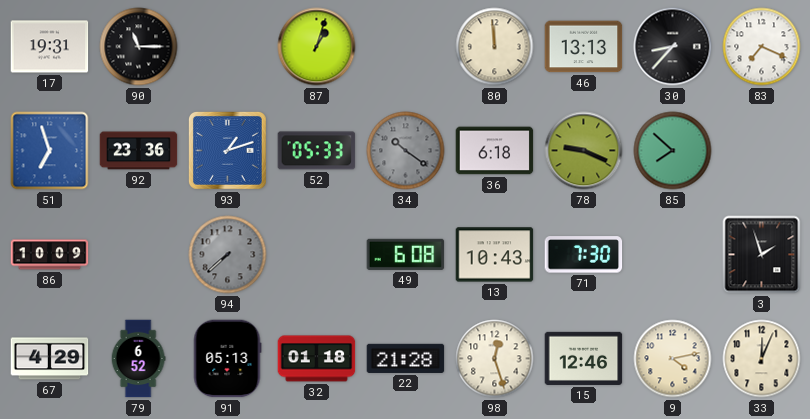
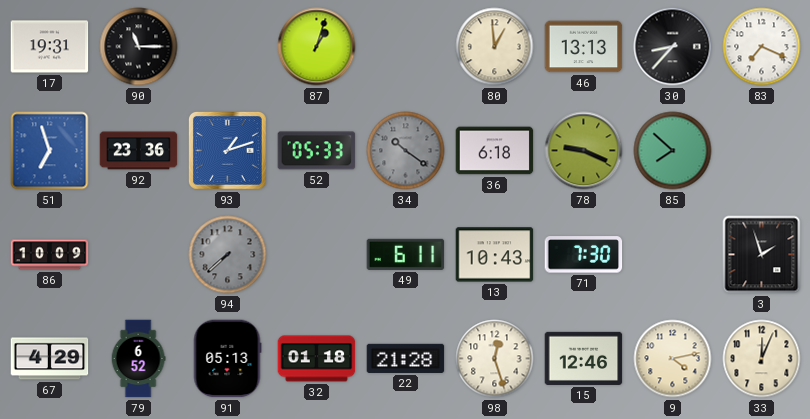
80: 11:59 -> 12:59
49: 6:08 -> 6:11
